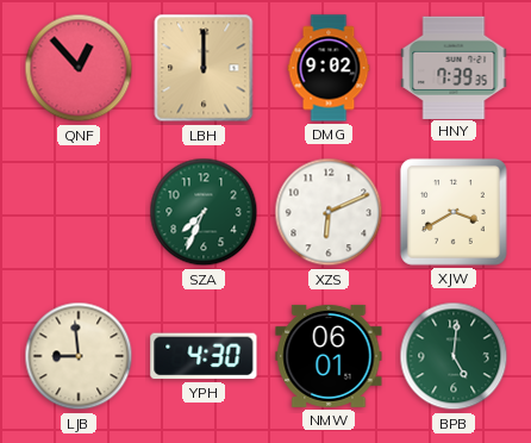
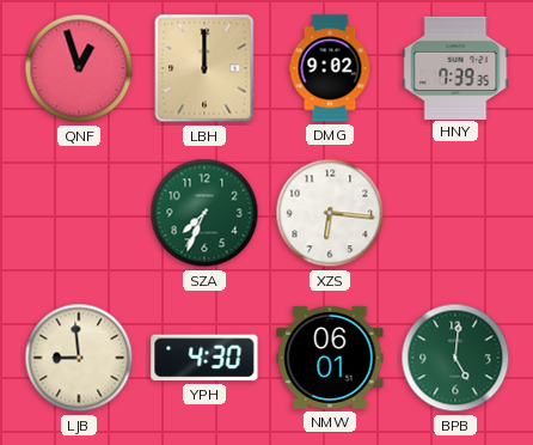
QNF: 12:53 -> 12:57
XZS: 6:11 -> 6:16
XJW: 3:40 -> none
